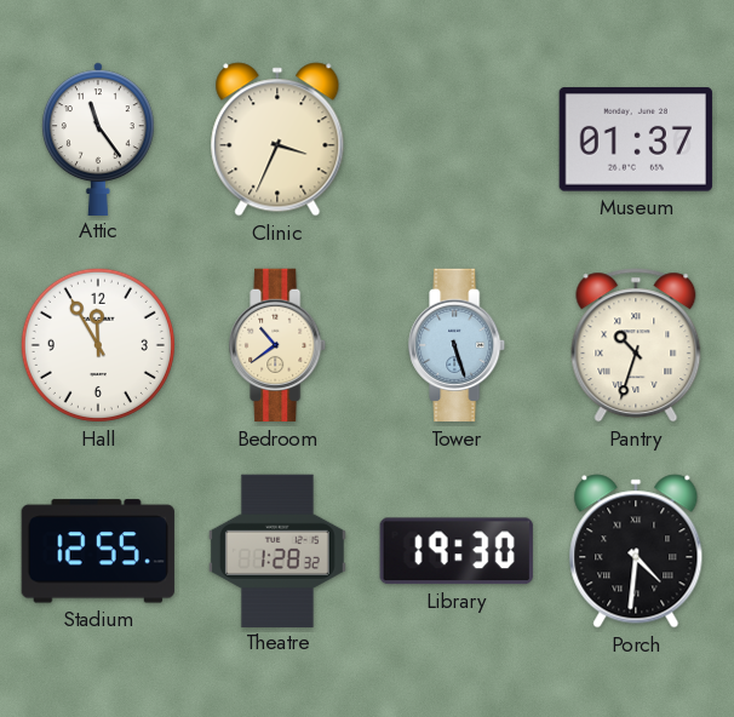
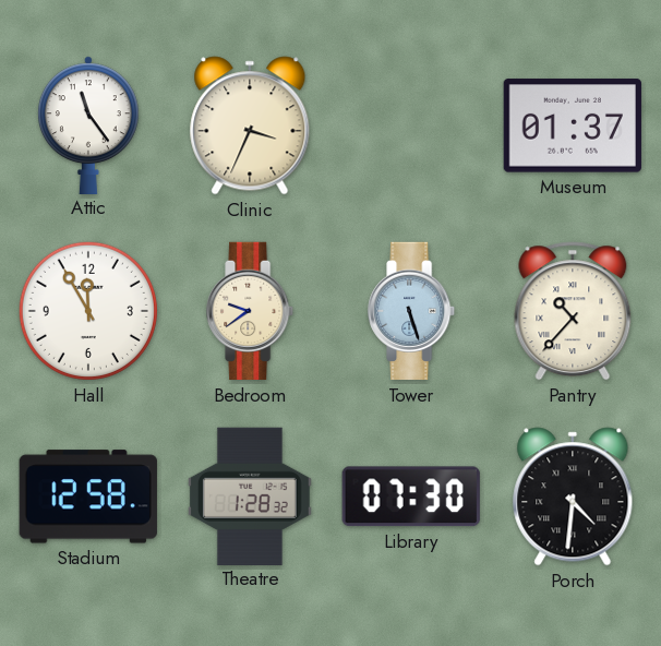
Bedroom: 10:39 -> 9:39
Pantry: 10:33 -> 10:37
Stadium: 12:55 -> 12:58
Library: 19:30 -> 07:30
